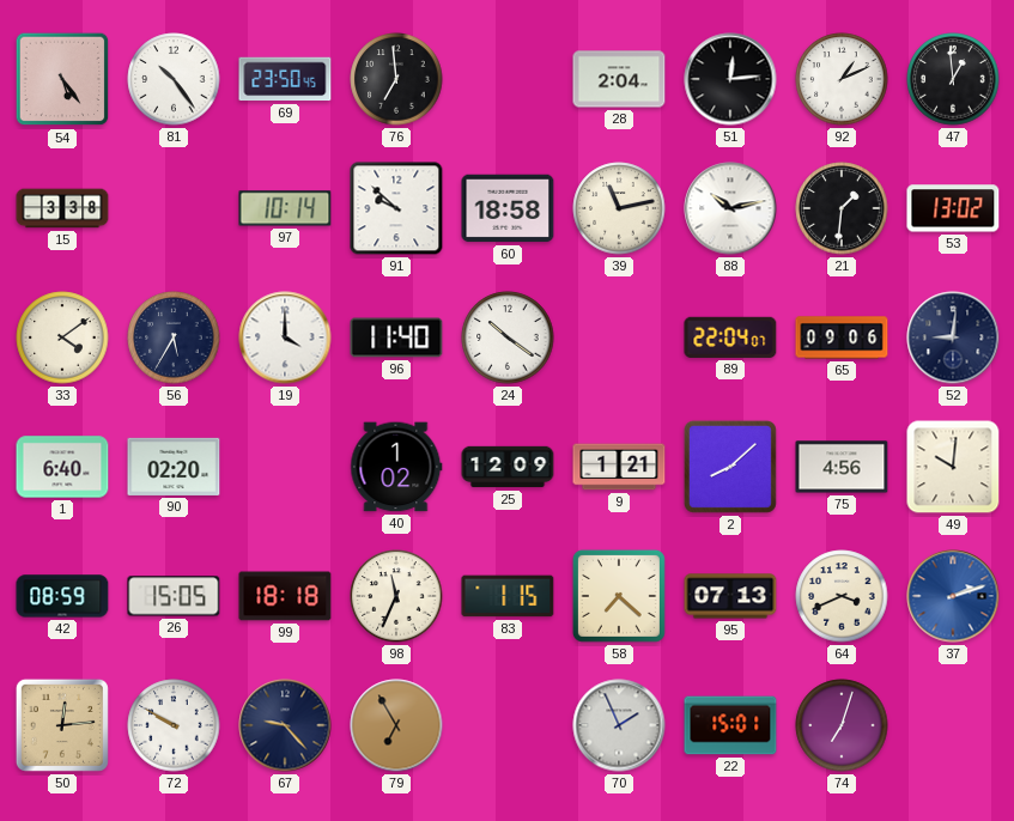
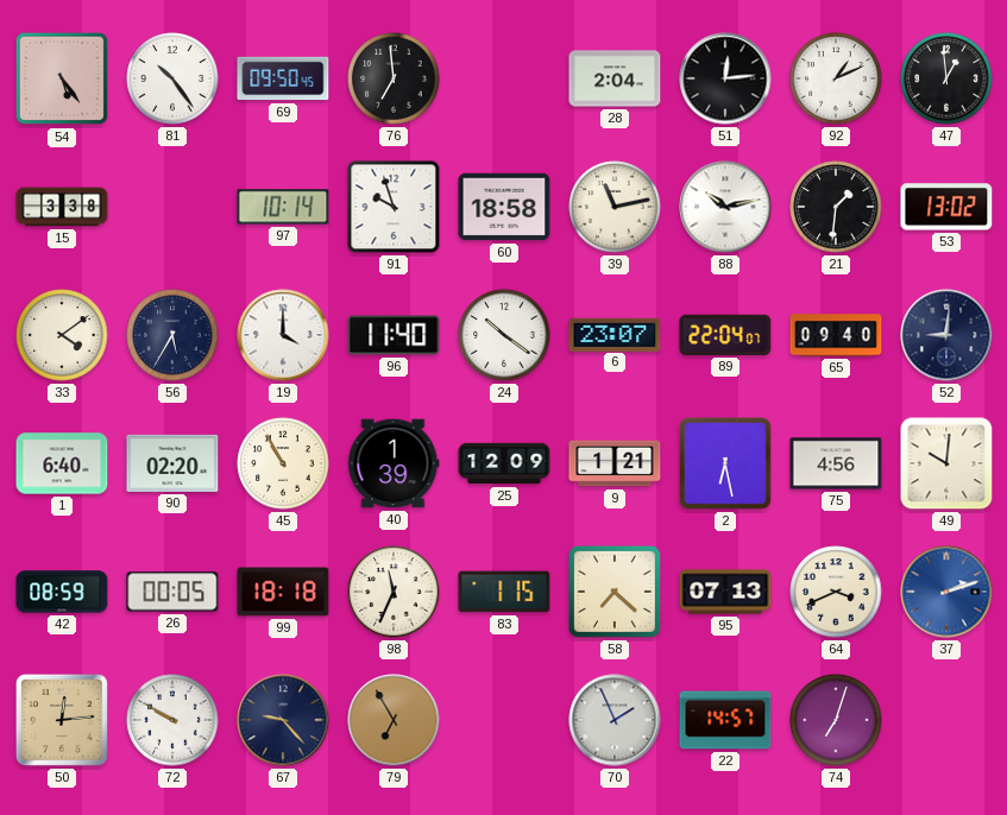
69: 23:50 -> 09:50
91: 9:52 -> 9:57
6: none -> 23:07
65: 09:06 -> 09:40
45: none -> 10:55
40: 1:02 -> 1:39
2: 8:08 -> 6:28
26: 15:05 -> 00:05
22: 15:01 -> 14:57
